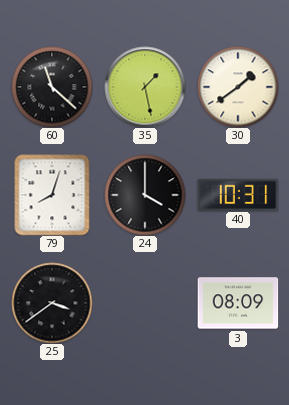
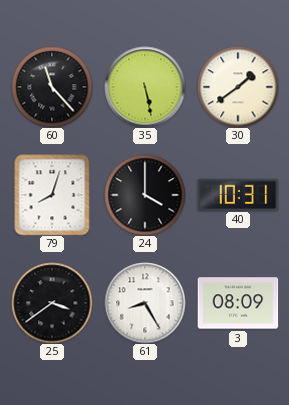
60: 11:22 -> 11:23
35: 1:28 -> 5:28
61: none -> 8:25
